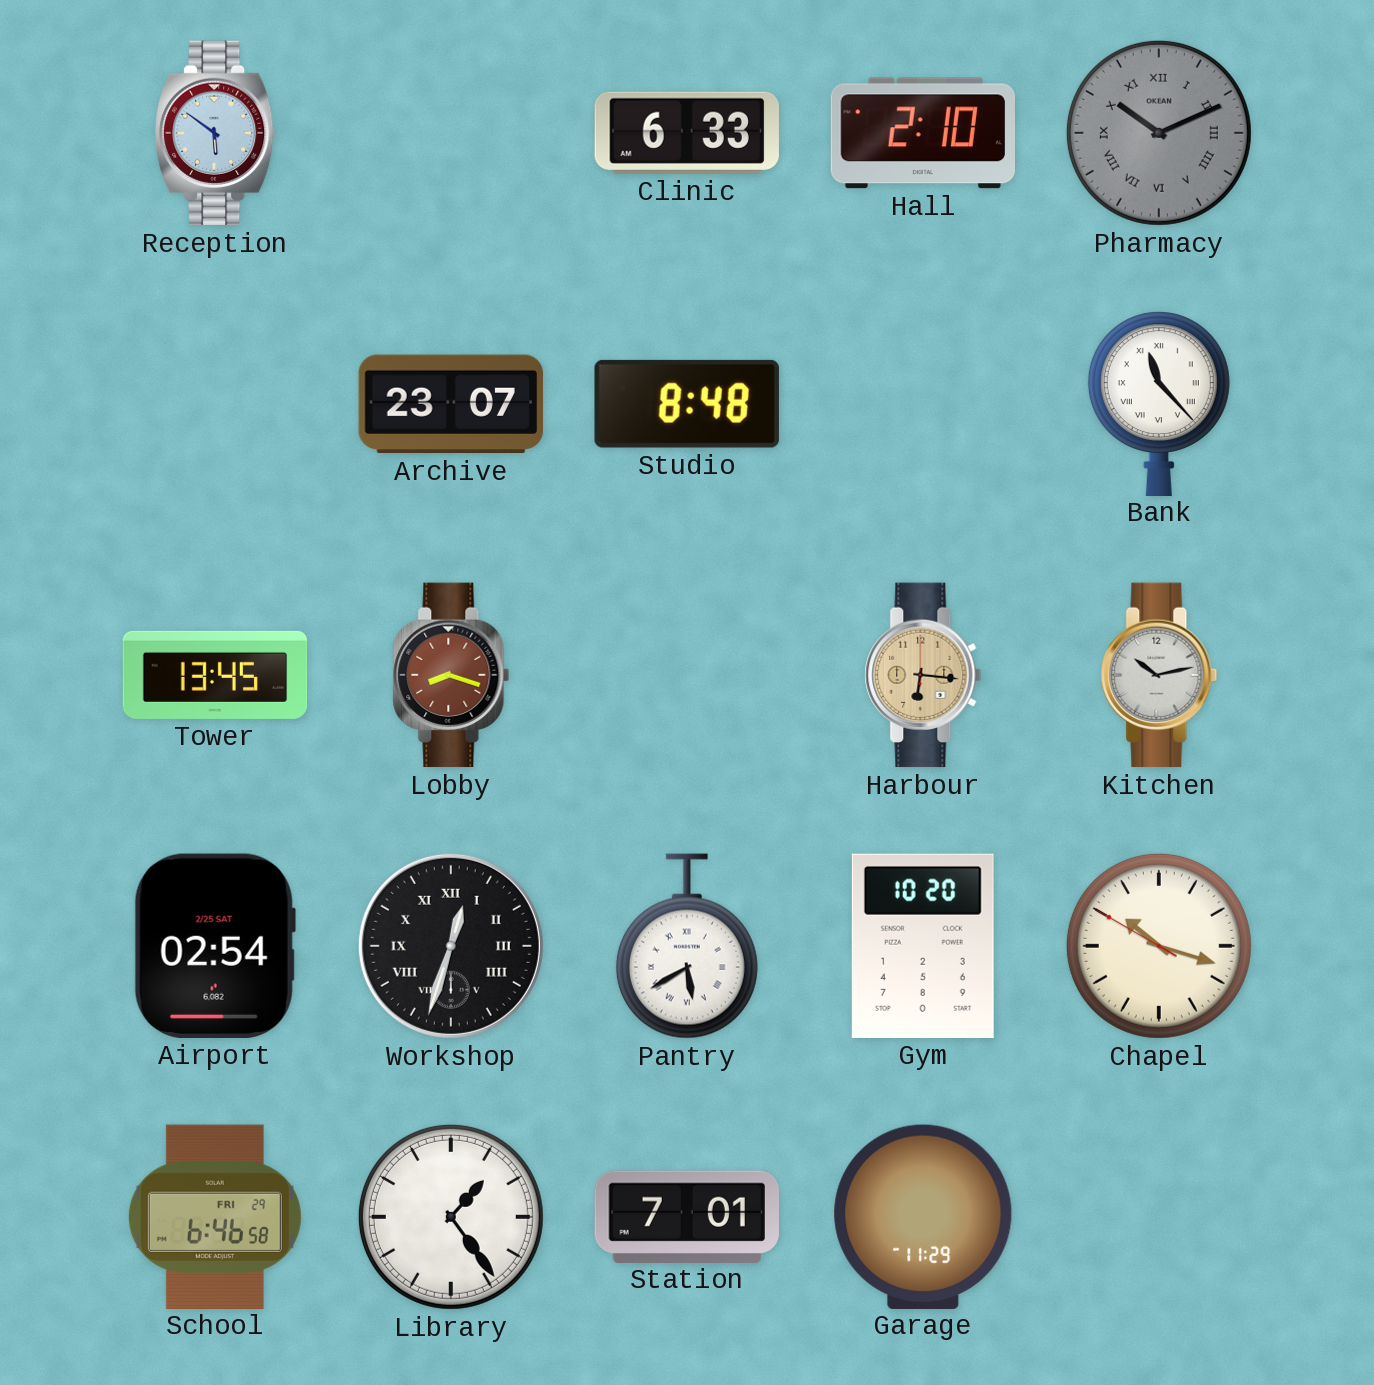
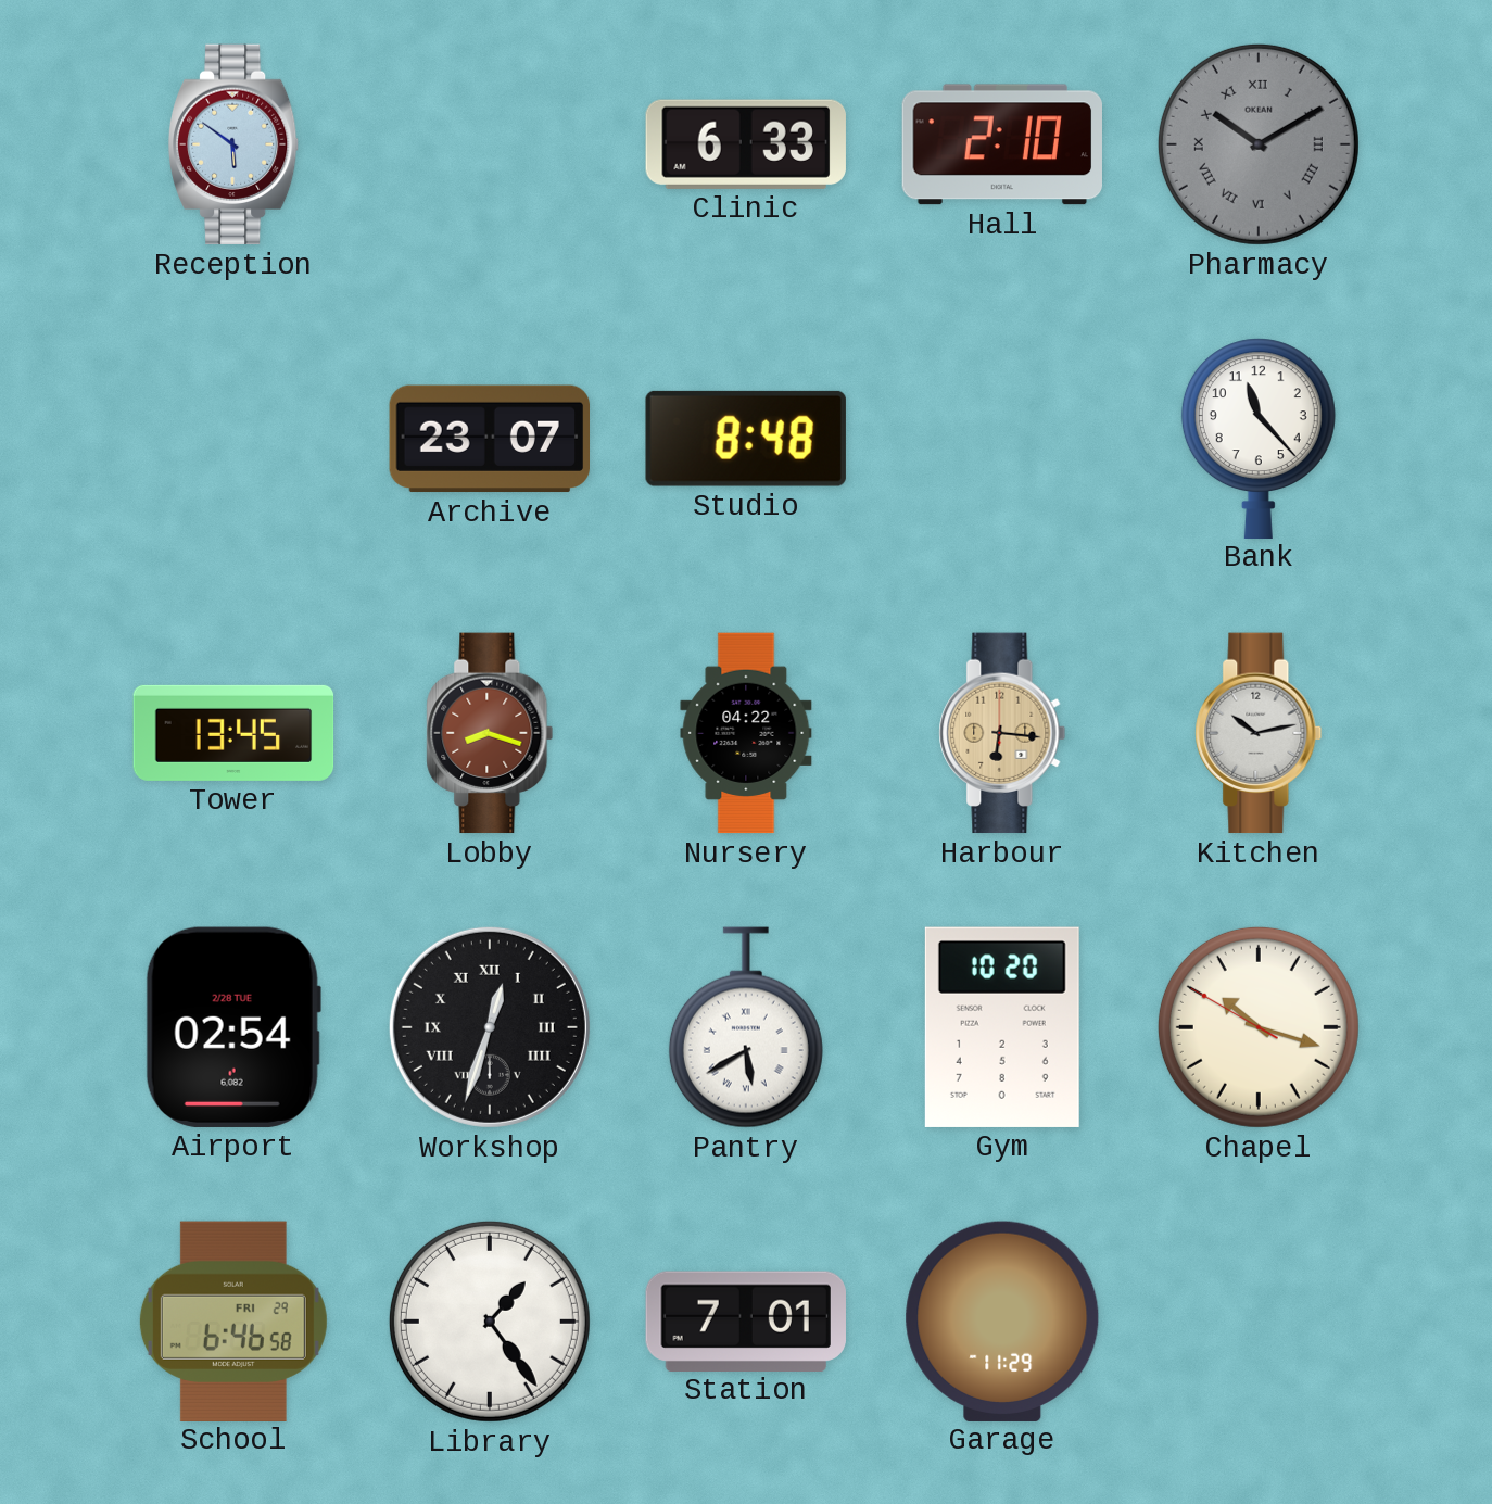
Pharmacy: 10:11 -> 10:10
Bank numerals: Roman -> Arabic
Nursery: none -> 04:22
Airport date: 2/25 SAT -> 2/28 TUE
